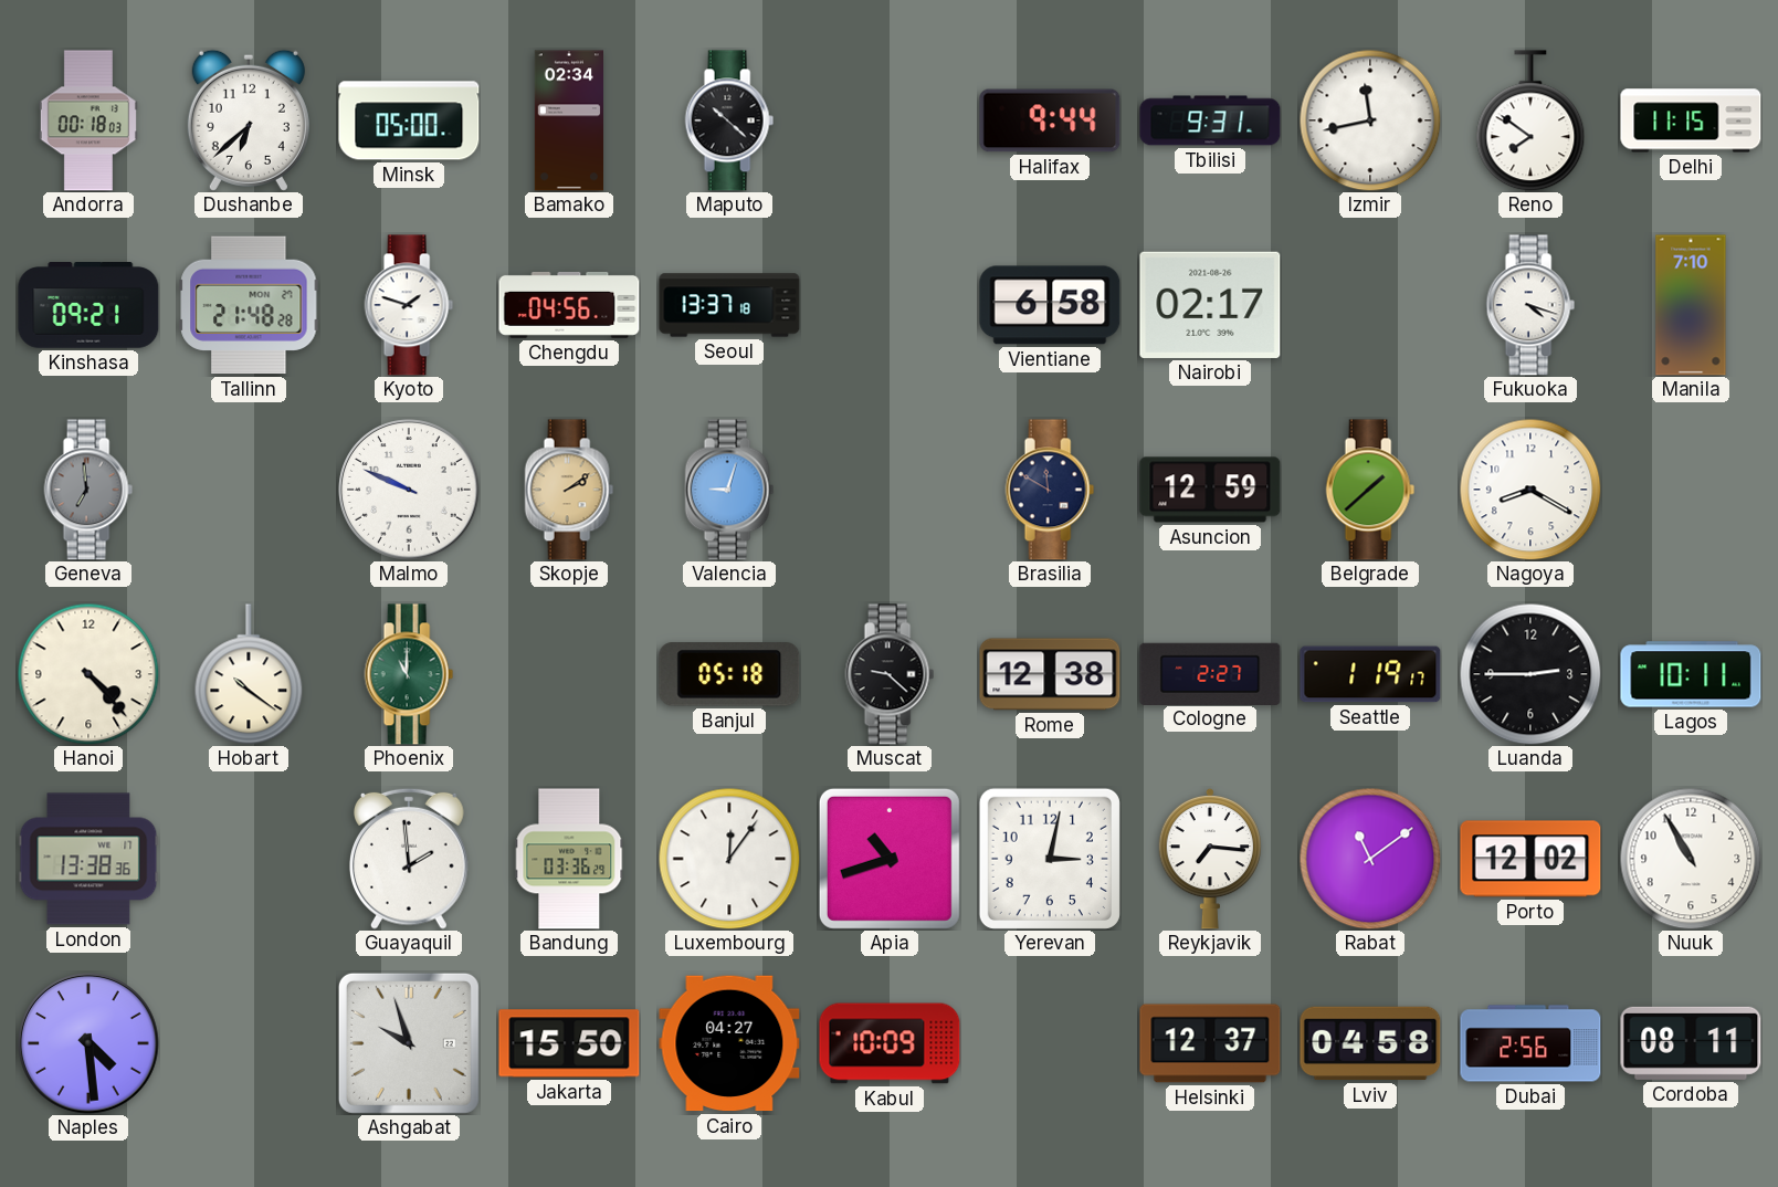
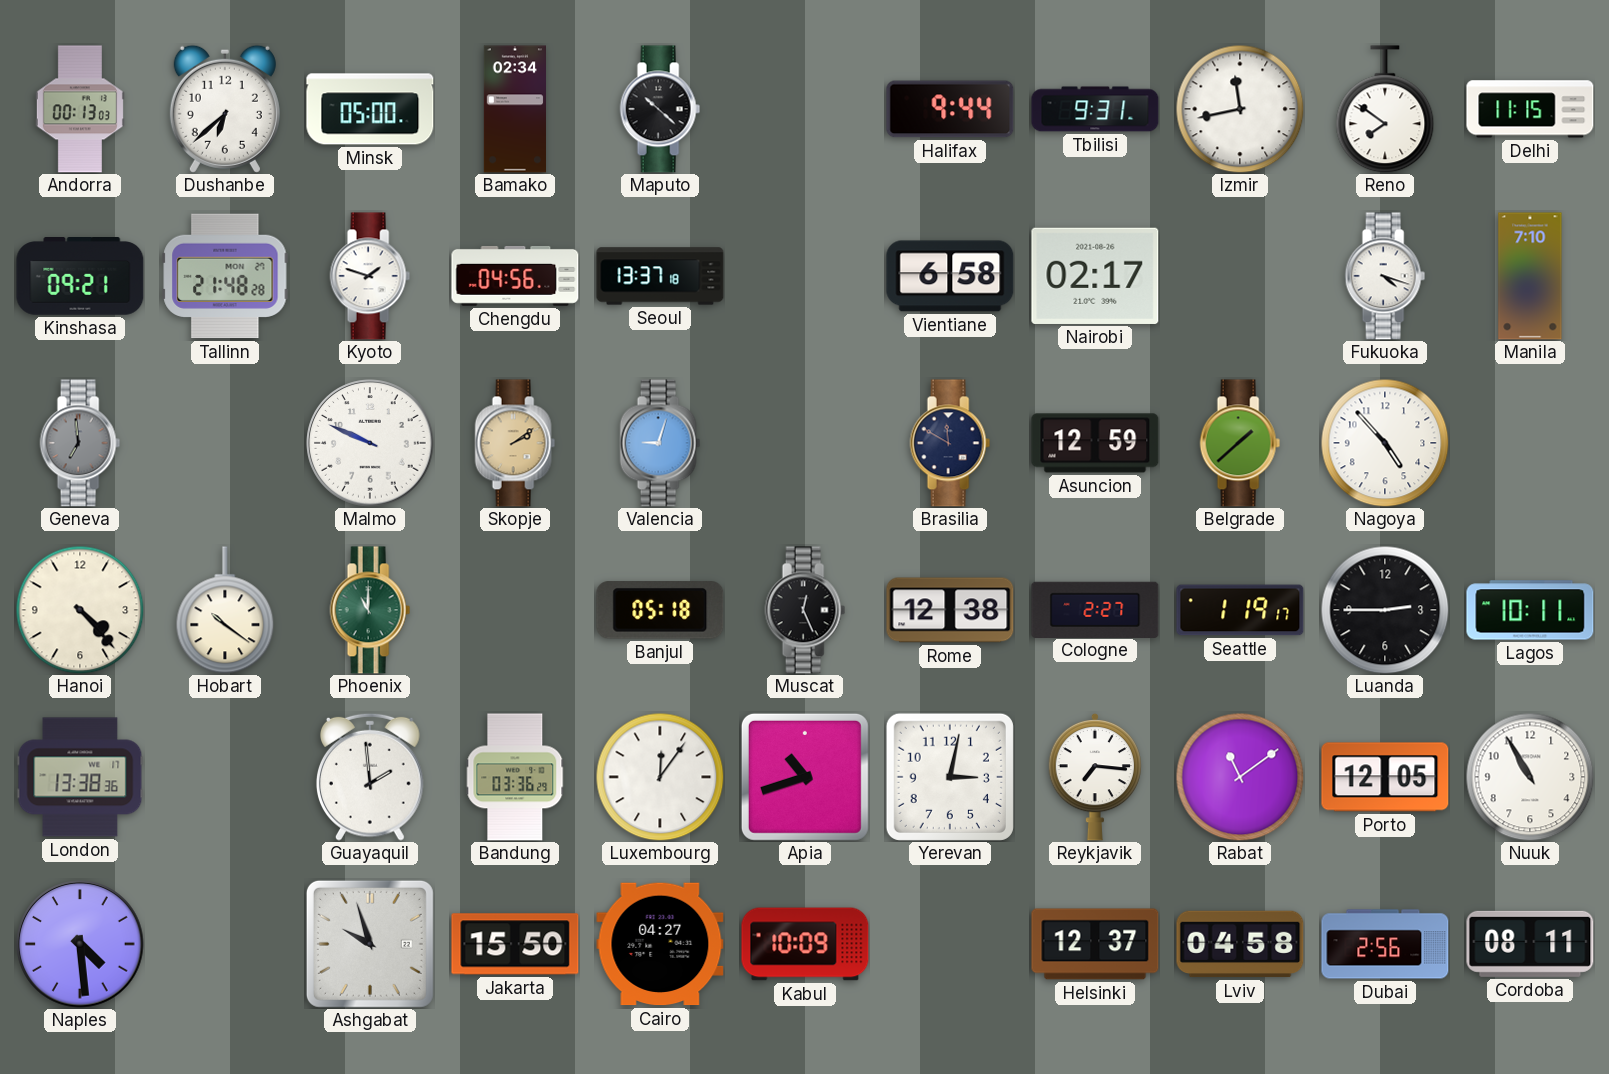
Andorra: 00:18 -> 00:13
Nagoya: 8:20 -> 4:53
Muscat: 9:22 -> 12:26
Porto: 12:02 -> 12:05
